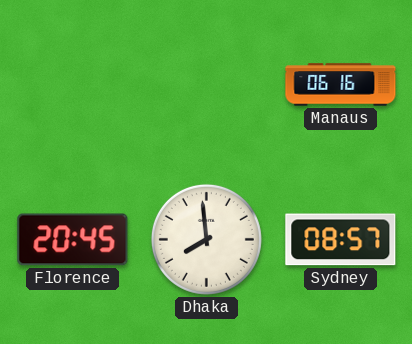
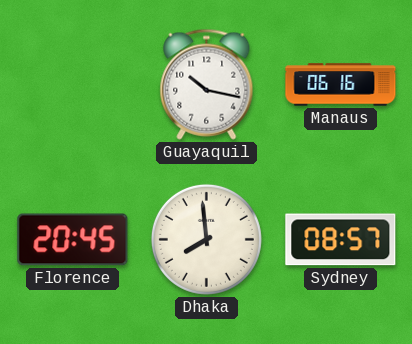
Guayaquil: none -> 10:17
